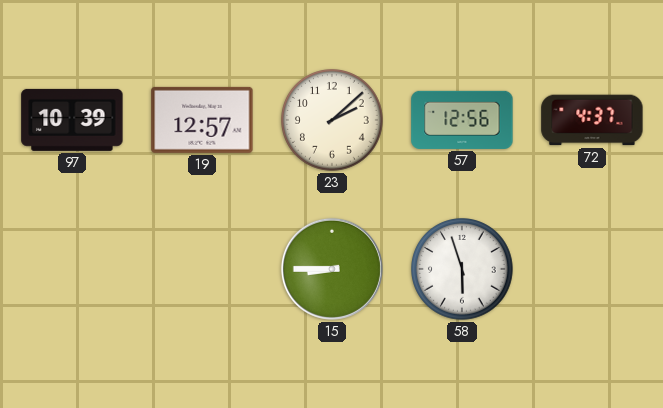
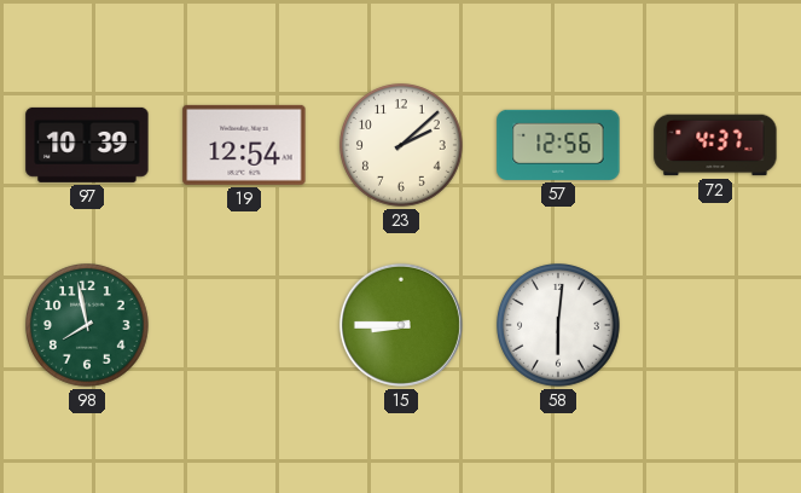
19: 12:57 -> 12:54
98: none -> 7:58
58: 5:57 -> 6:01
